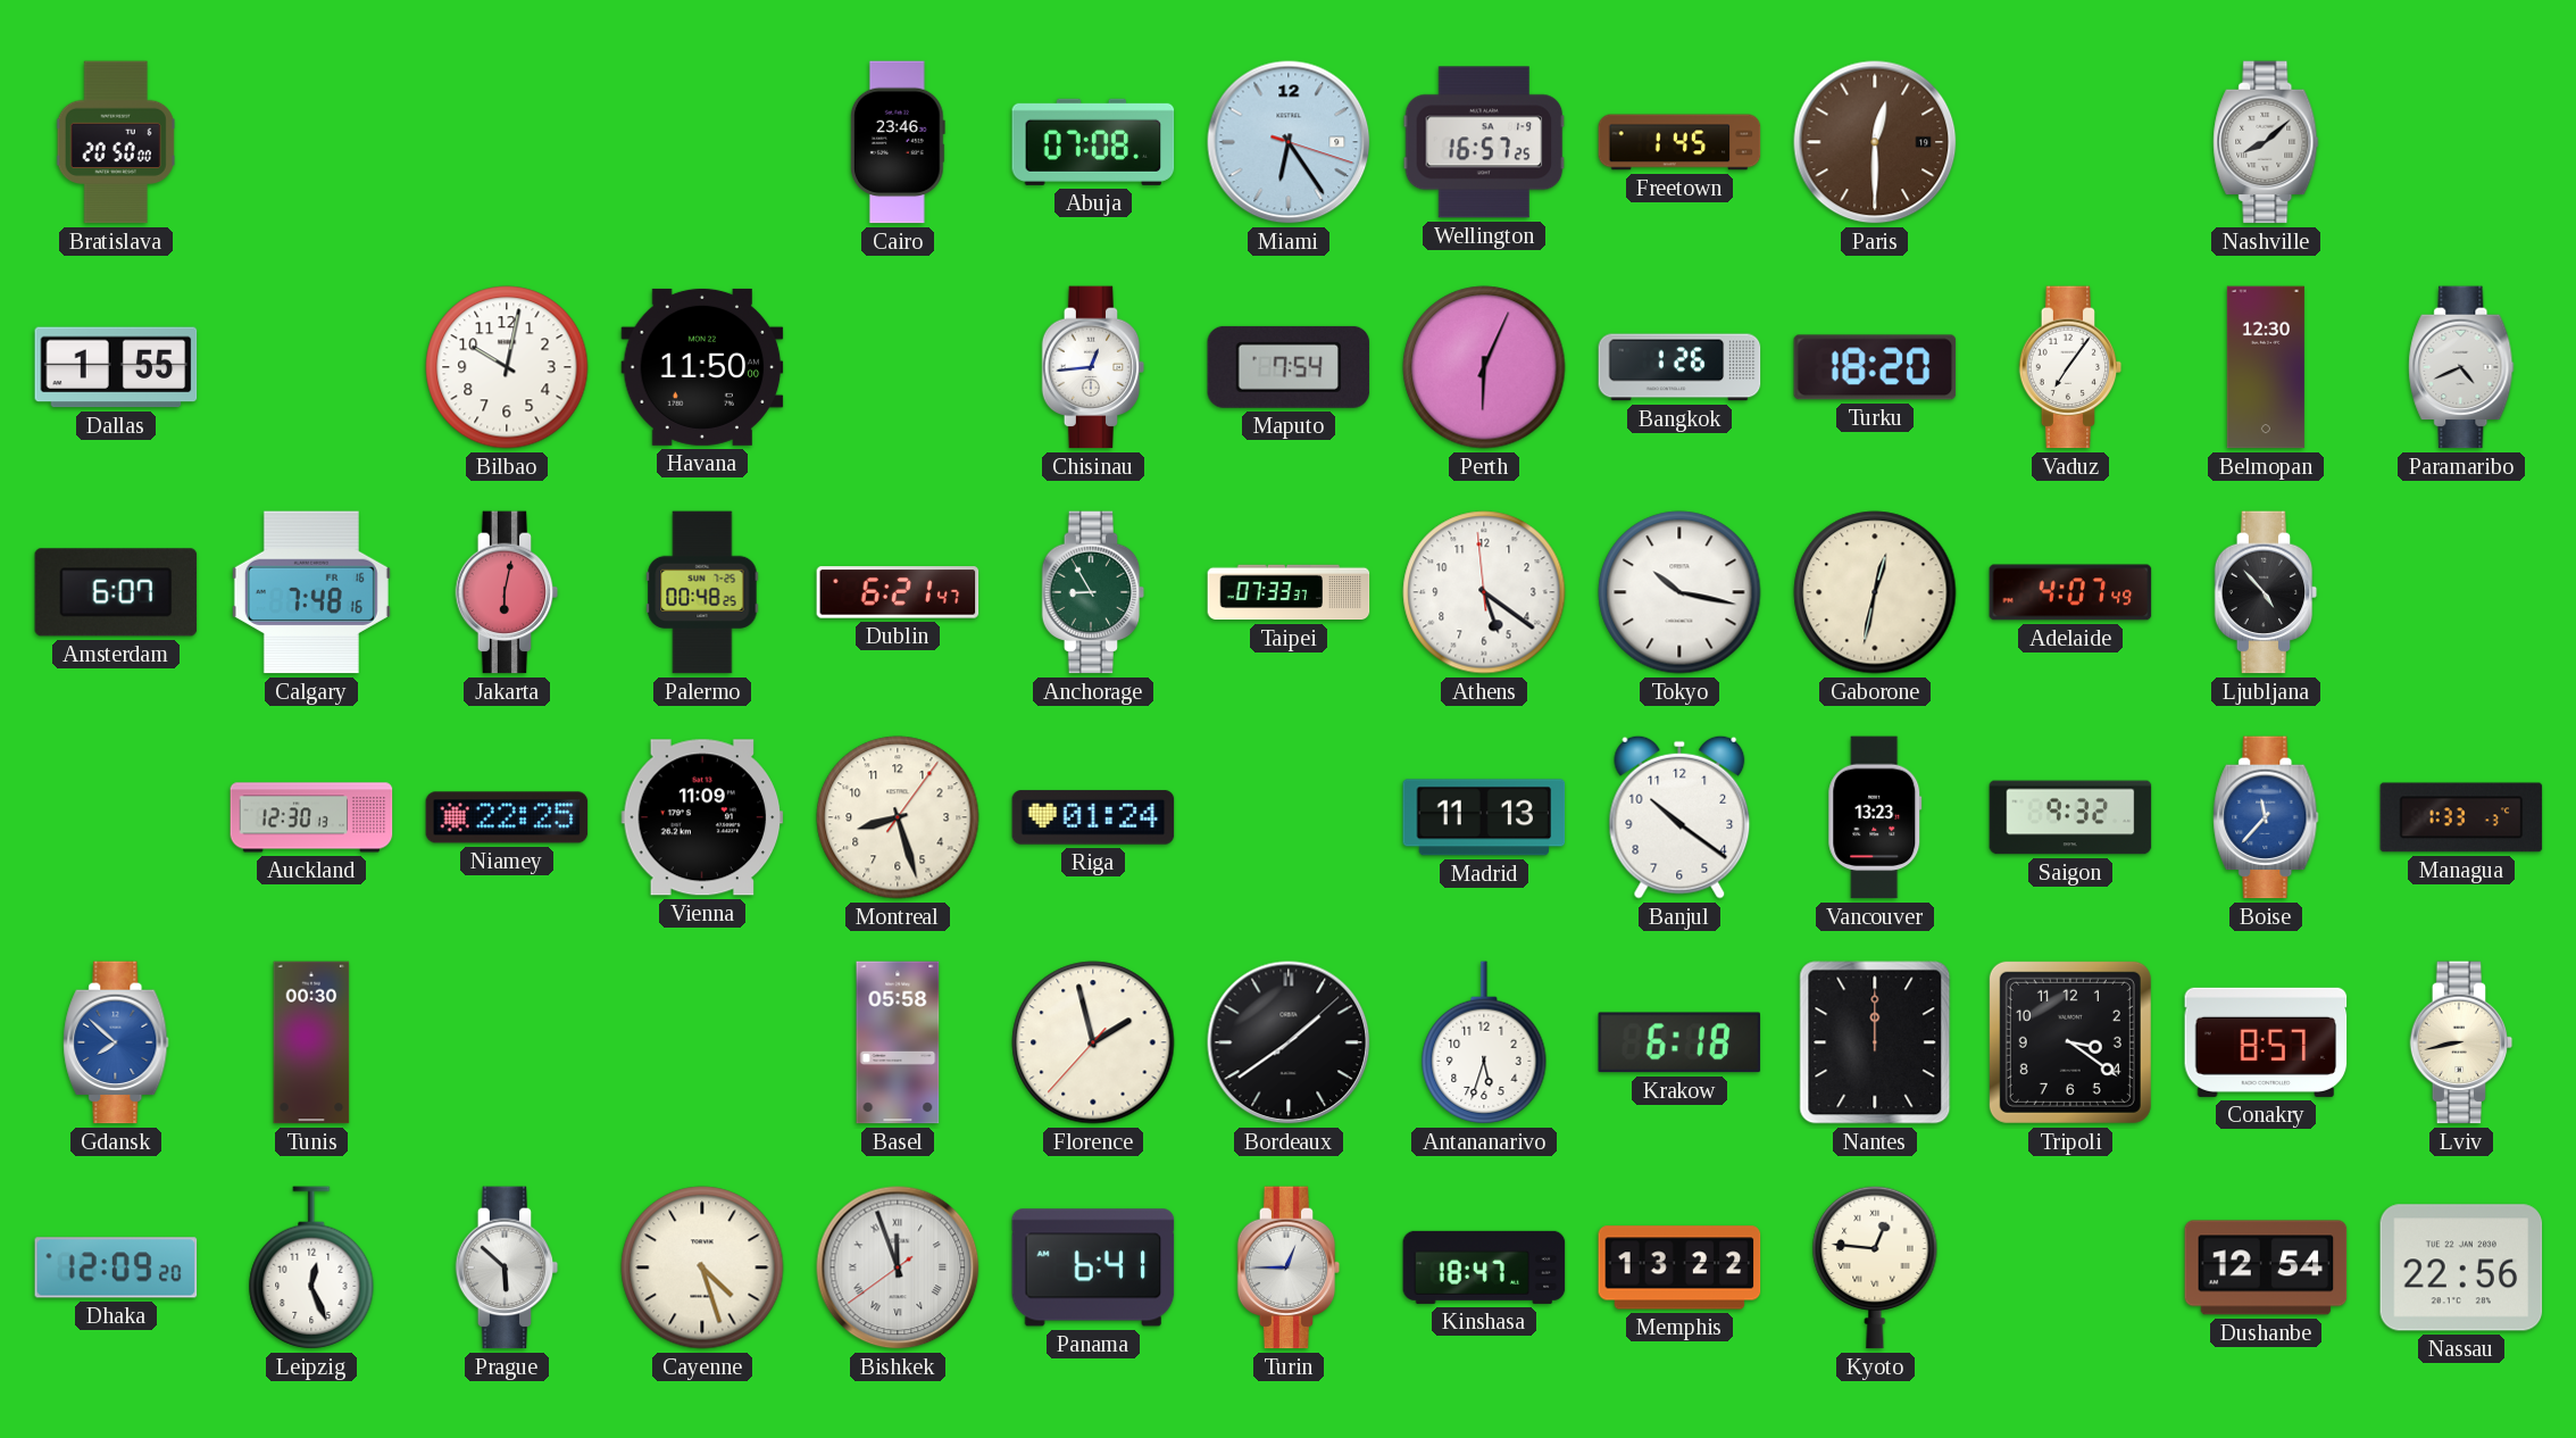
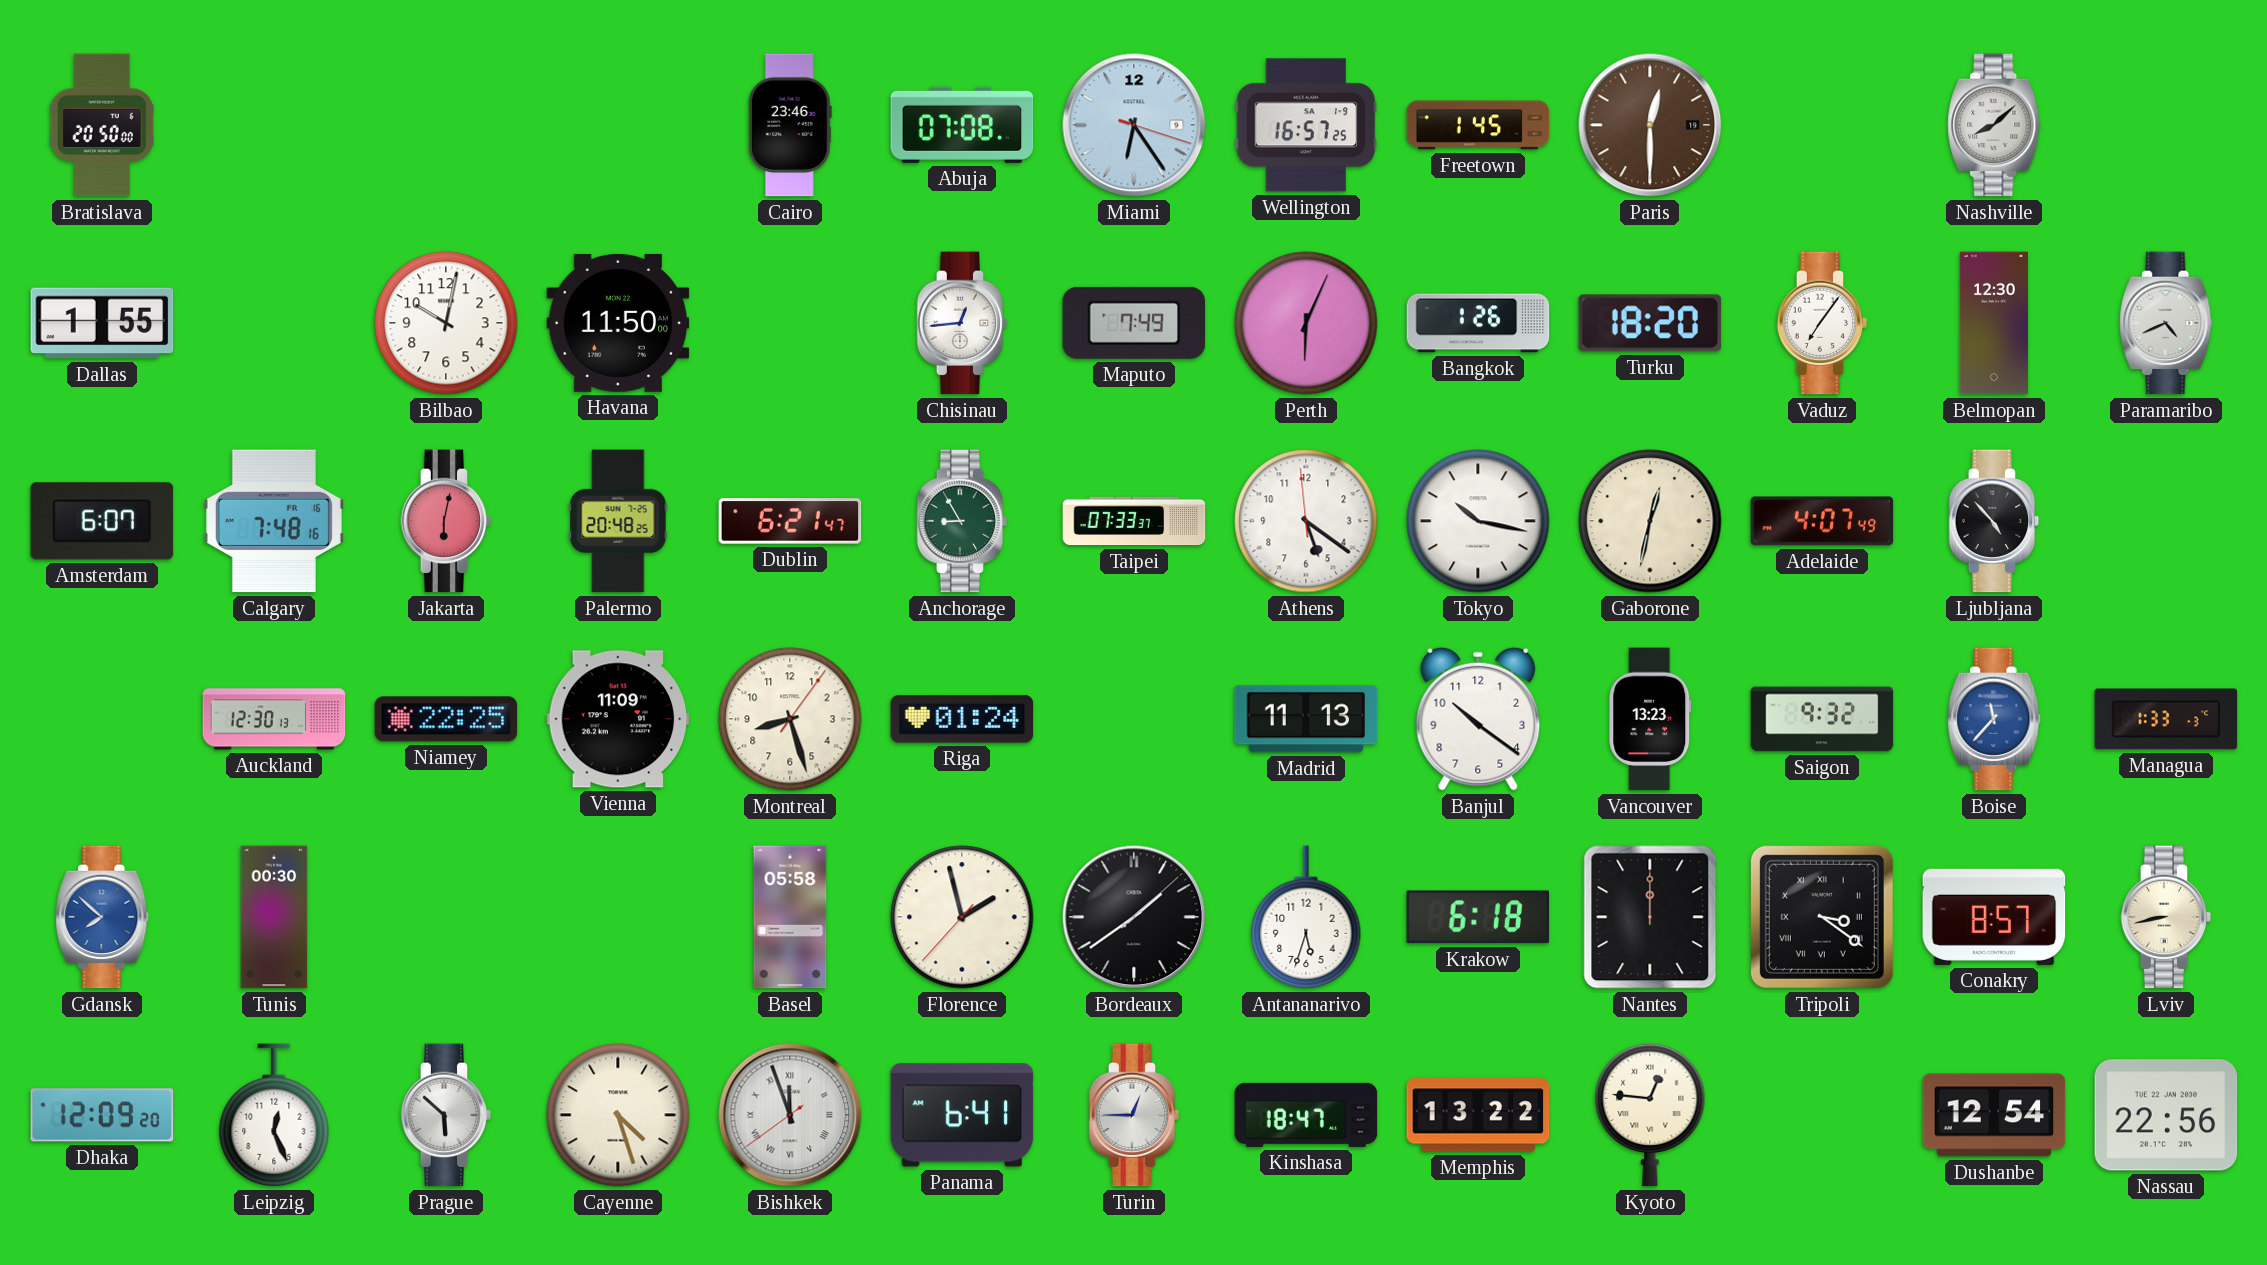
Maputo: 7:54 -> 7:49
Palermo: 00:48 -> 20:48
Tripoli numerals: Arabic -> Roman
